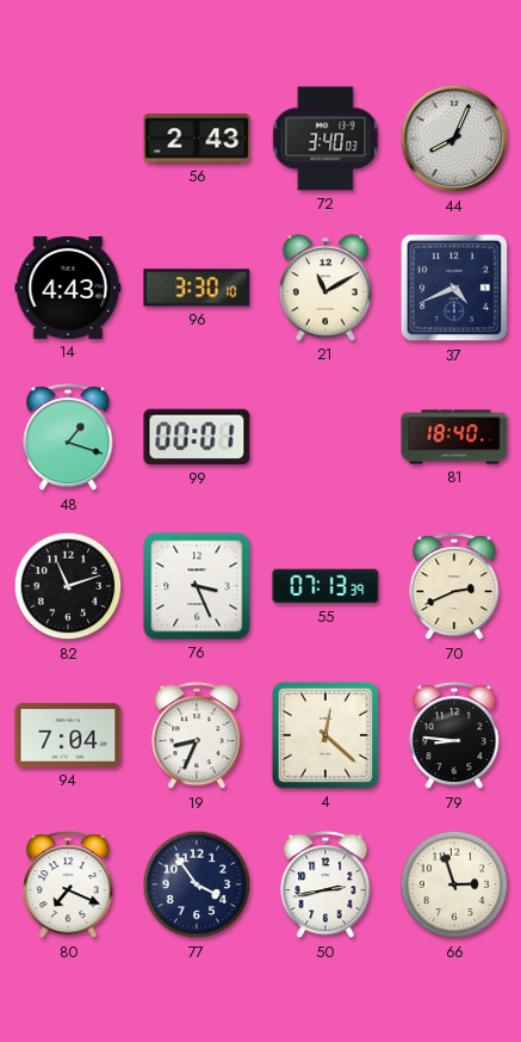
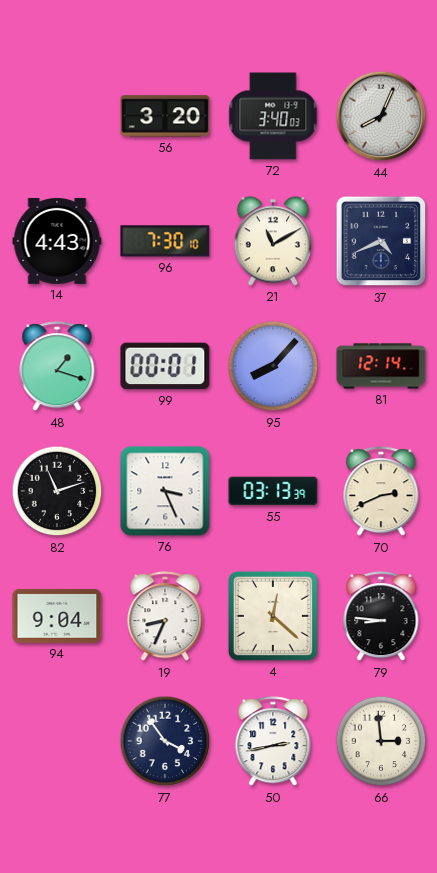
56: 2:43 -> 3:20
96: 3:30 -> 7:30
95: none -> 8:07
81: 18:40 -> 12:14
55: 07:13 -> 03:13
94: 7:04 -> 9:04
80: 7:19 -> none
66: 2:57 -> 2:59
